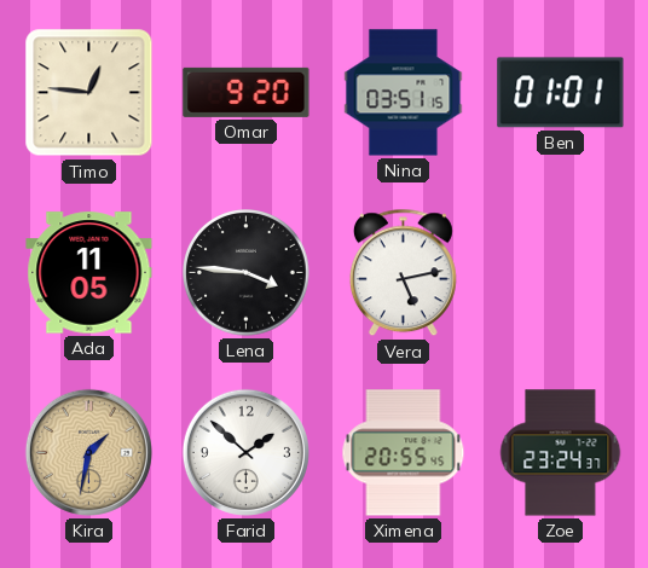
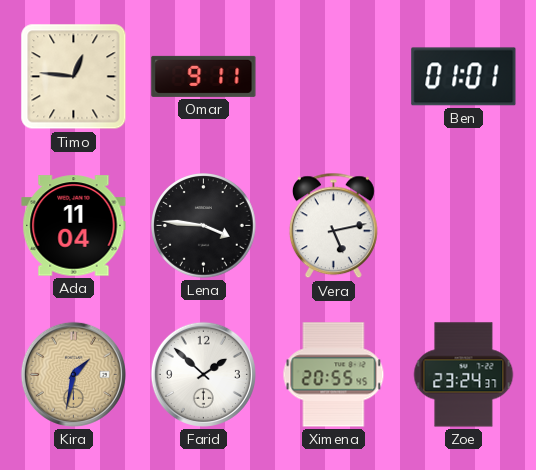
Omar: 9:20 -> 9:11
Nina: 03:51 -> none
Ada: 11:05 -> 11:04
